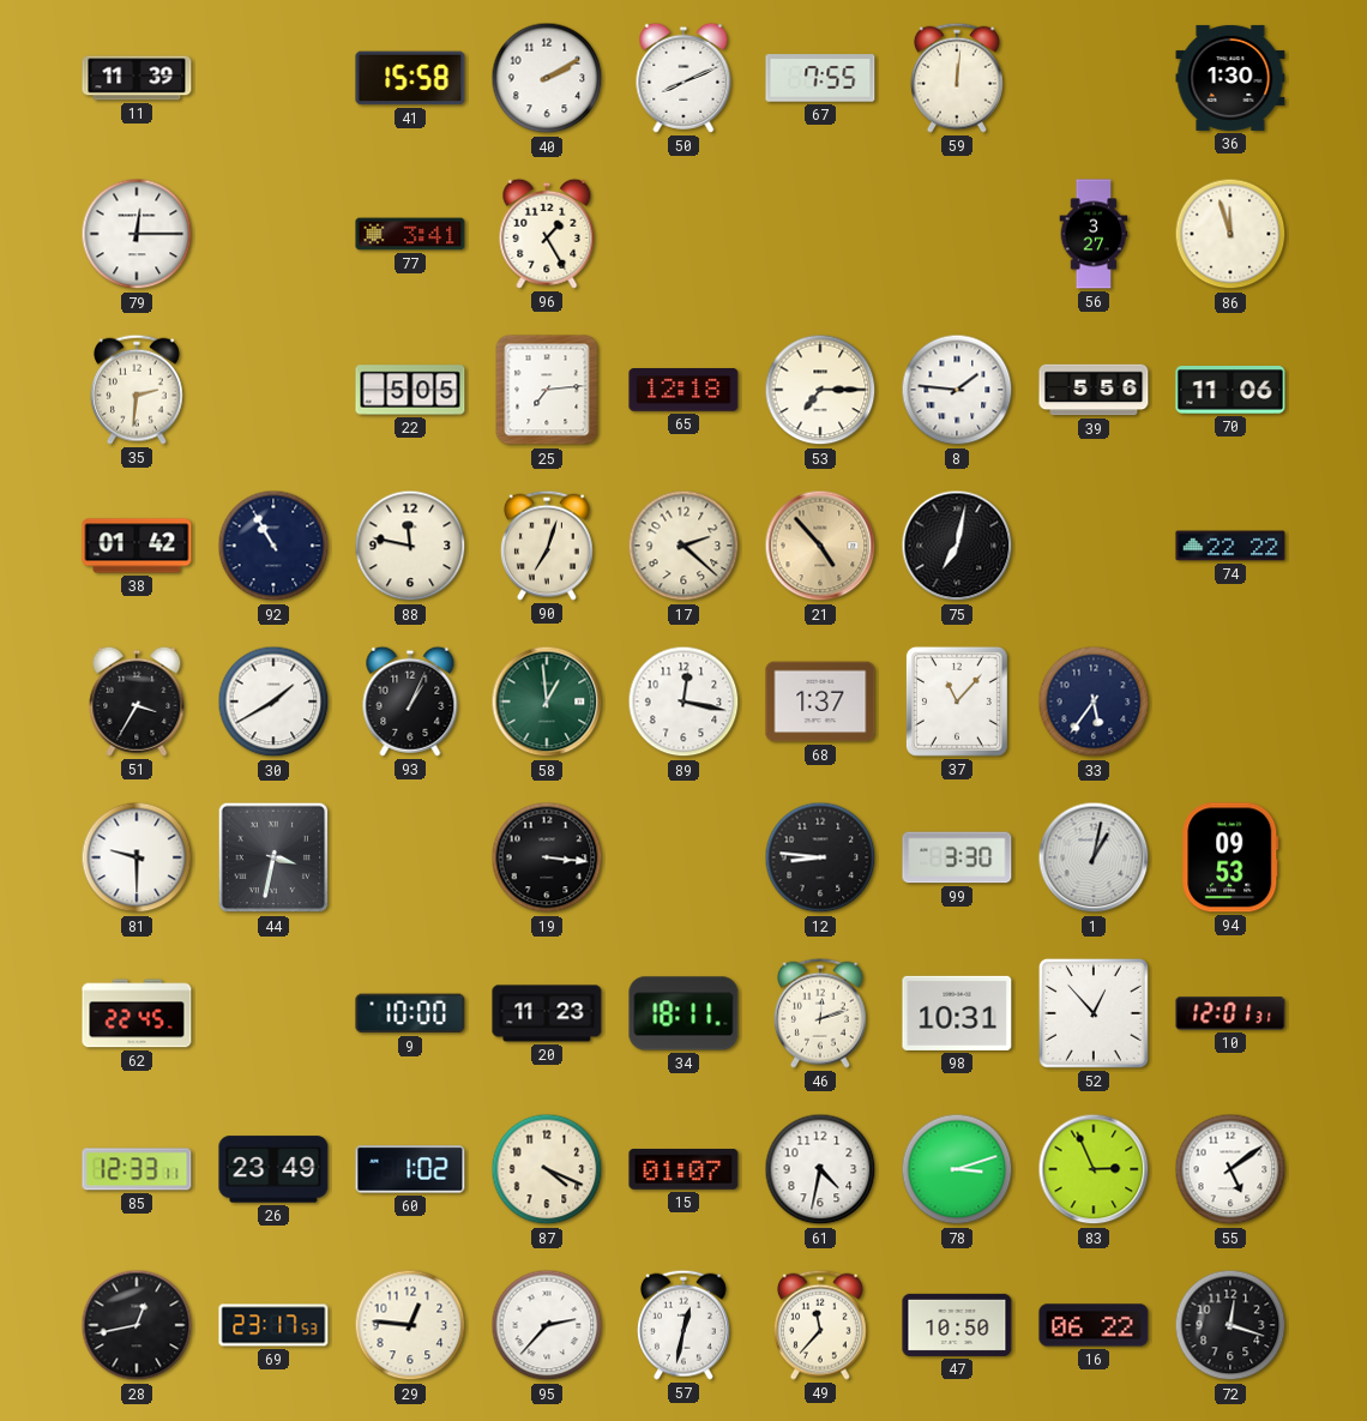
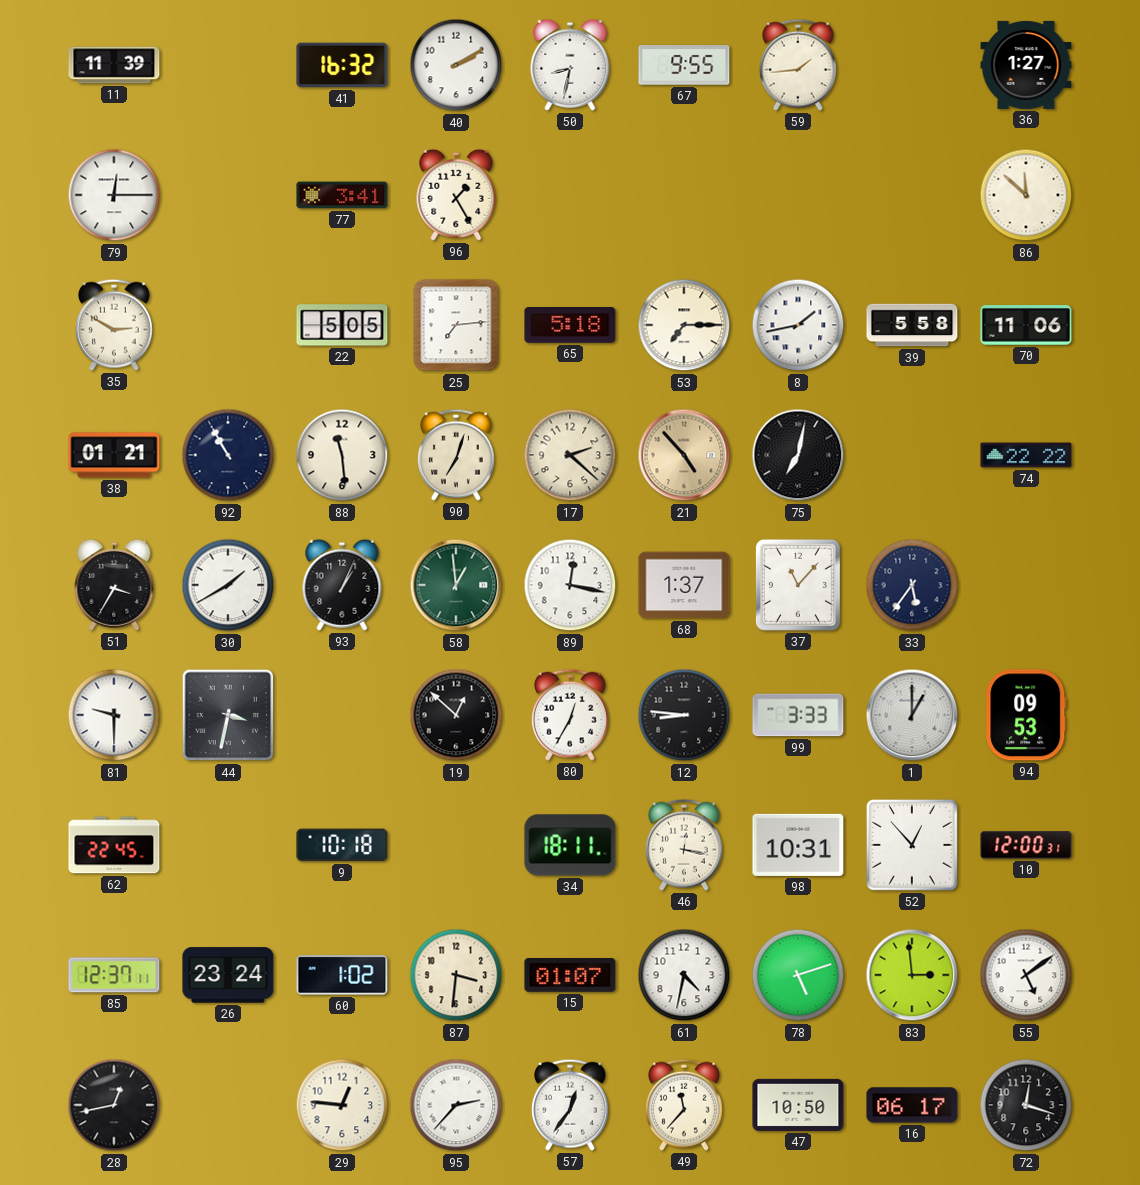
41: 15:58 -> 16:32
50: 8:11 -> 8:32
67: 7:55 -> 9:55
59: 12:01 -> 1:44
36: 1:30 -> 1:27
56: 3:27 -> none
86: 11:57 -> 11:52
35: 2:31 -> 2:50
65: 12:18 -> 5:18
8: 1:46 -> 1:43
39: 5:56 -> 5:58
38: 01:42 -> 01:21
88: 11:47 -> 11:29
19: 3:16 -> 12:52
80: none -> 12:35
99: 3:30 -> 3:33
1: 1:02 -> 1:00
9: 10:00 -> 10:18
20: 11:23 -> none
46: 12:12 -> 12:17
10: 12:01 -> 12:00
85: 12:33 -> 12:37
26: 23:49 -> 23:24
87: 4:19 -> 3:31
78: 3:12 -> 5:12
83: 2:56 -> 2:59
69: 23:17 -> none
57: 12:32 -> 12:36
16: 06:22 -> 06:17
